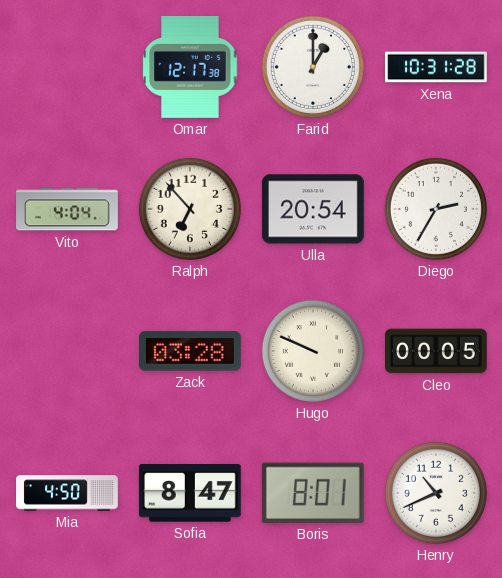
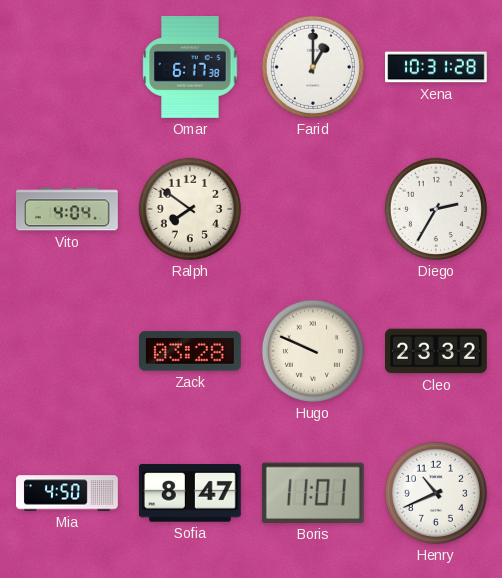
Omar: 12:17 -> 6:17
Ralph: 6:53 -> 7:51
Ulla: 20:54 -> none
Cleo: 00:05 -> 23:32
Boris: 8:01 -> 11:01
